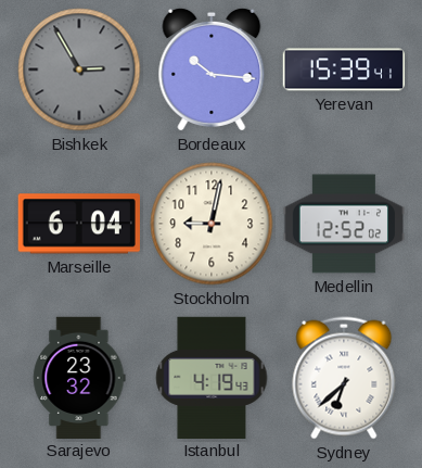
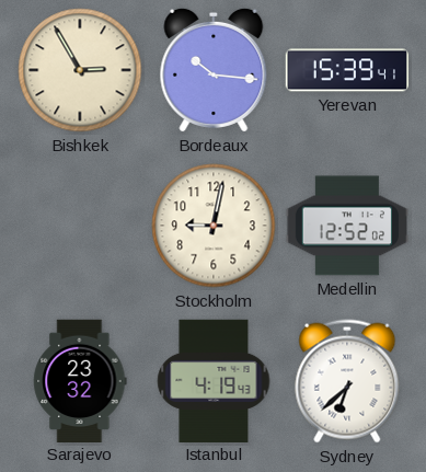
Bishkek dial: grey -> cream
Marseille: 6:04 -> none
